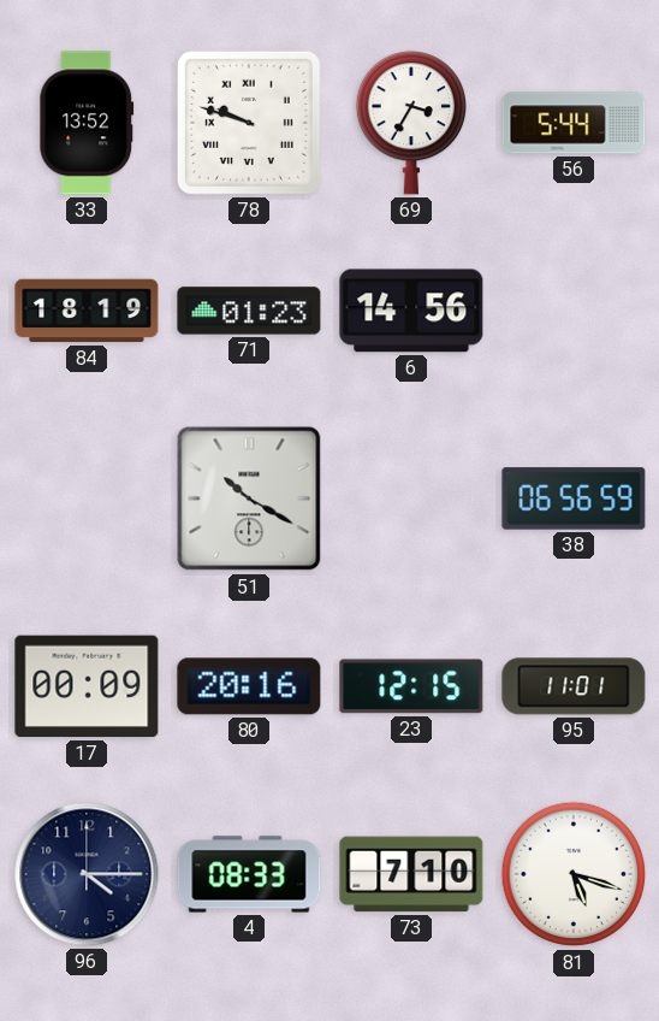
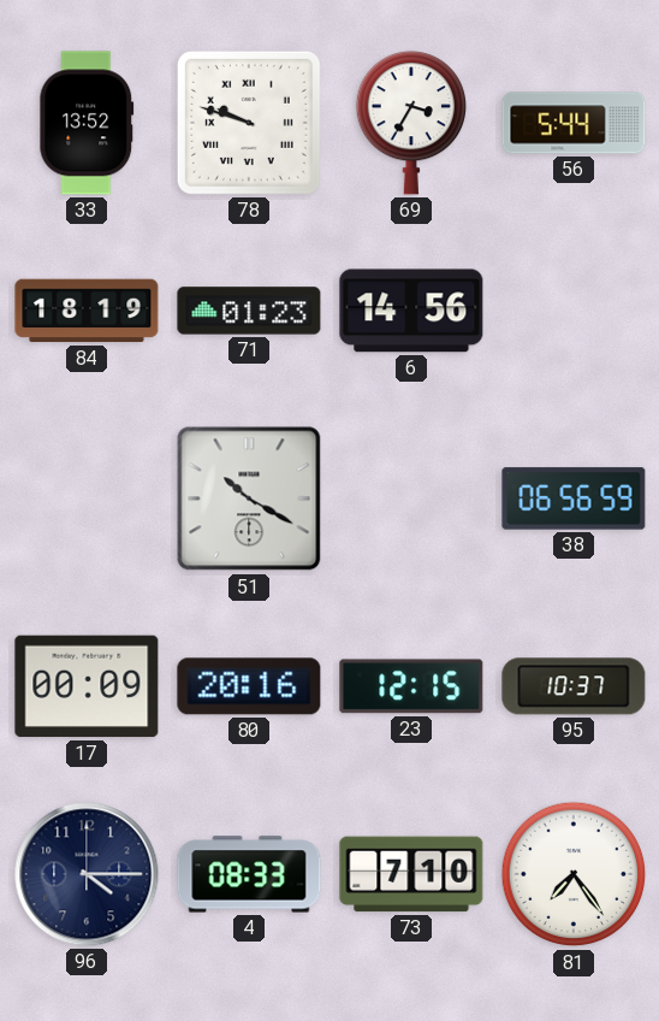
95: 11:01 -> 10:37
81: 5:18 -> 7:24
